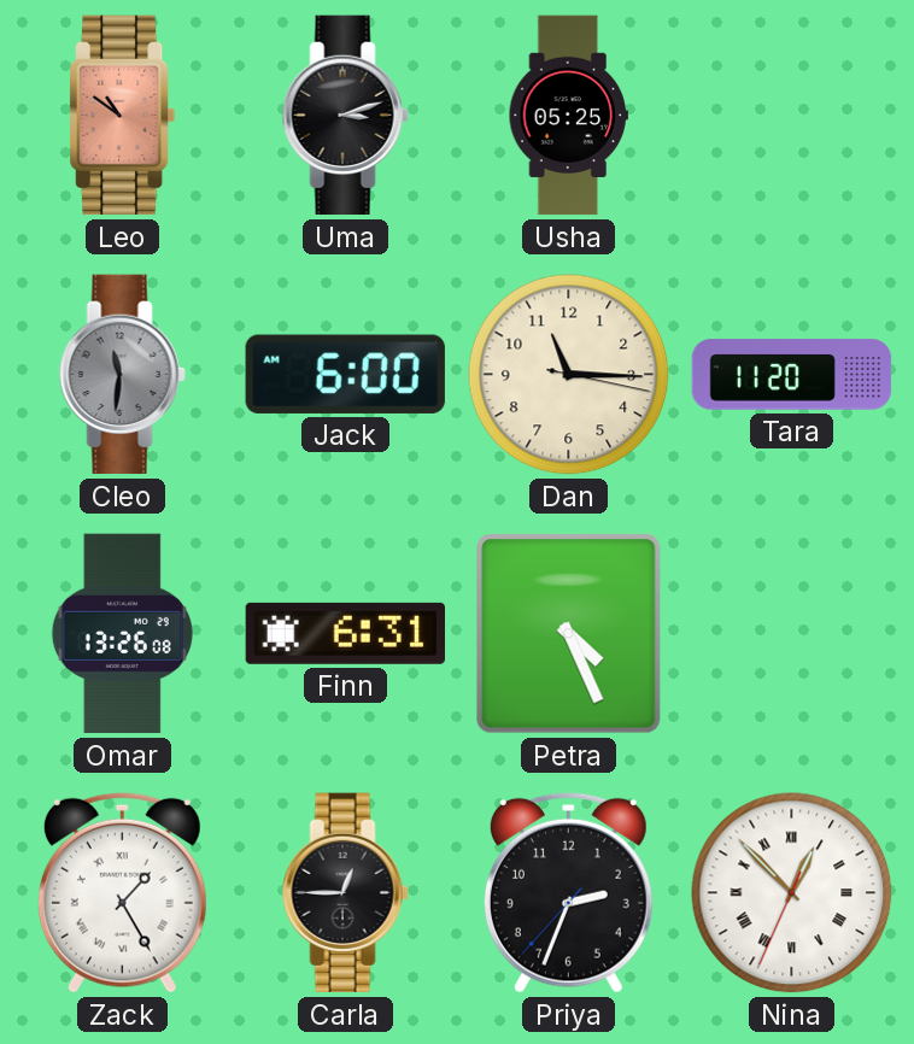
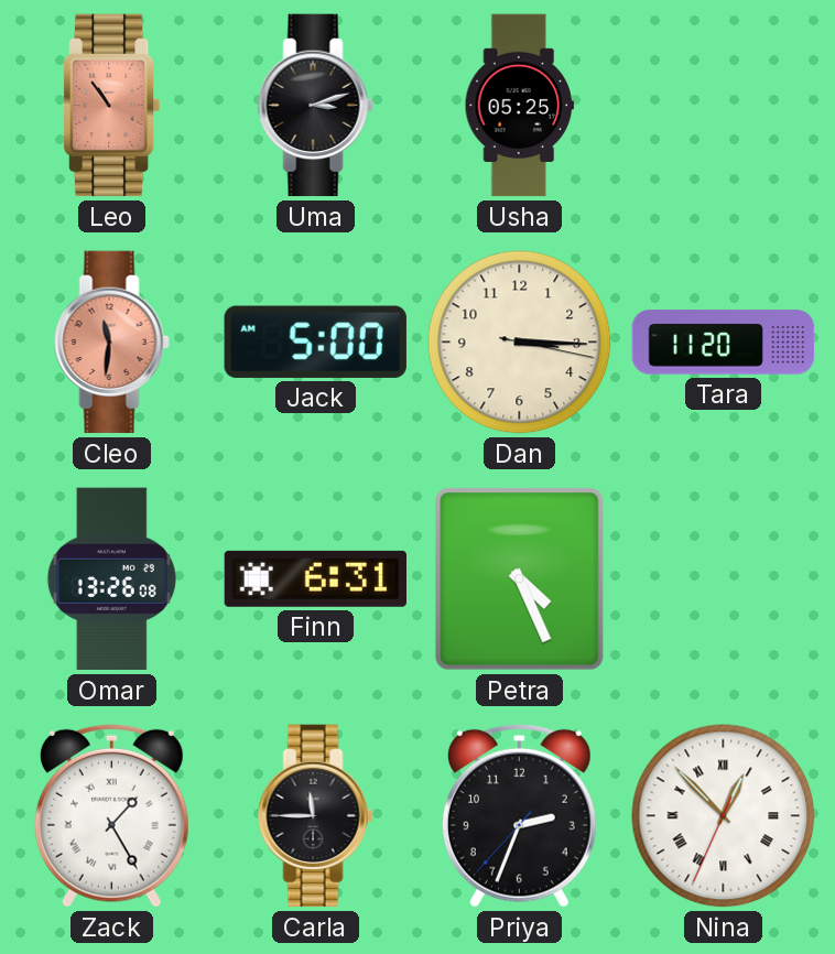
Leo: 10:51 -> 10:54
Cleo dial: grey -> salmon
Jack: 6:00 -> 5:00
Dan: 11:15 -> 3:15
Carla: 12:45 -> 11:45
